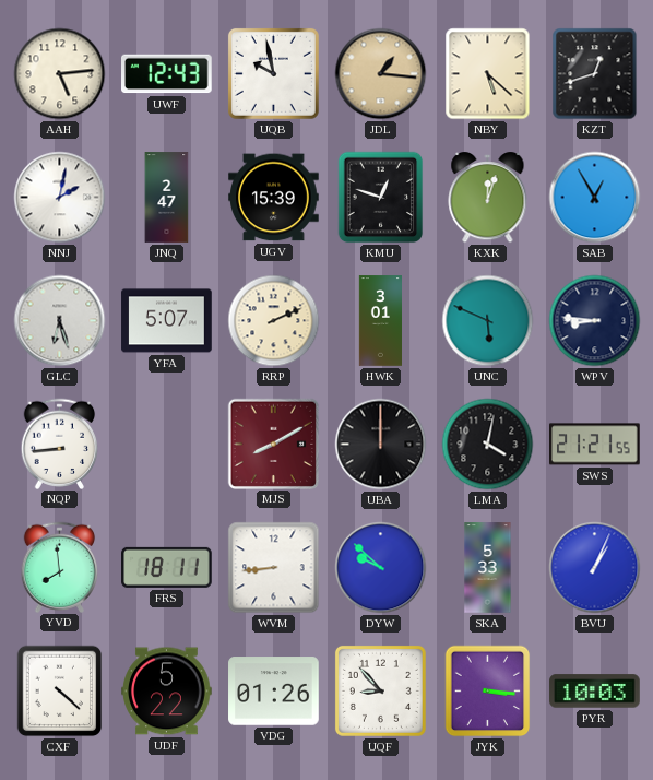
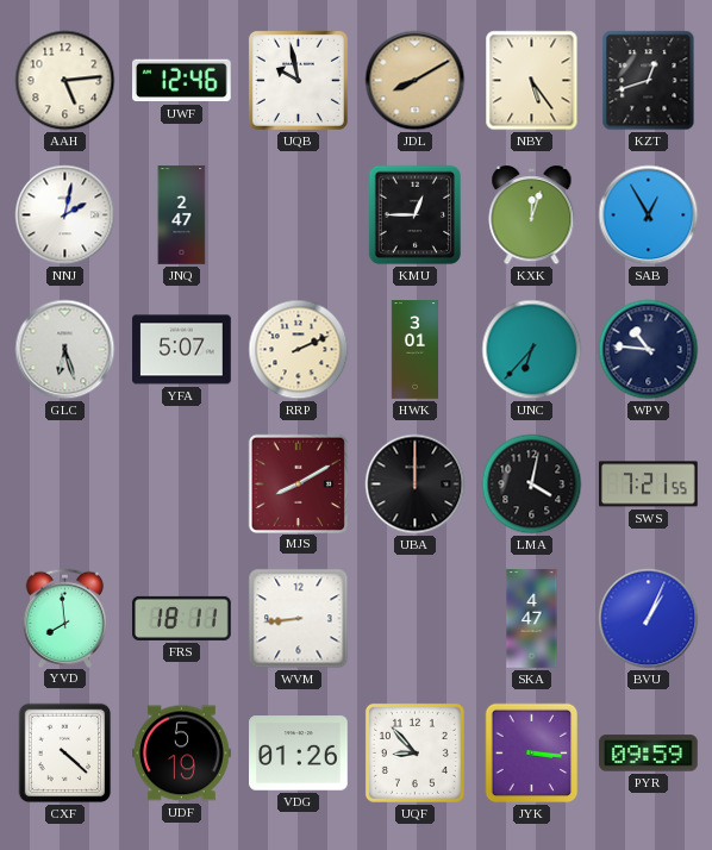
UWF: 12:43 -> 12:46
JDL: 1:16 -> 8:10
NBY: 5:22 -> 5:24
UGV: 15:39 -> none
KMU: 12:48 -> 12:45
UNC: 5:49 -> 6:37
WPV: 8:46 -> 10:46
NQP: 8:44 -> none
SWS: 21:21 -> 7:21
DYW: 9:52 -> none
SKA: 5:33 -> 4:47
UDF: 5:22 -> 5:19
PYR: 10:03 -> 09:59
